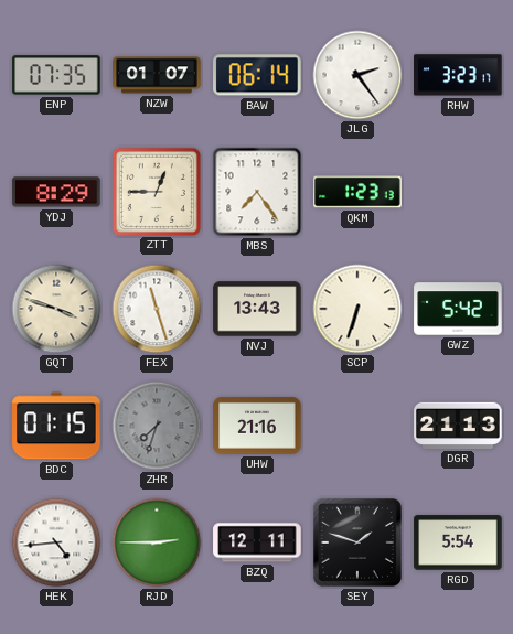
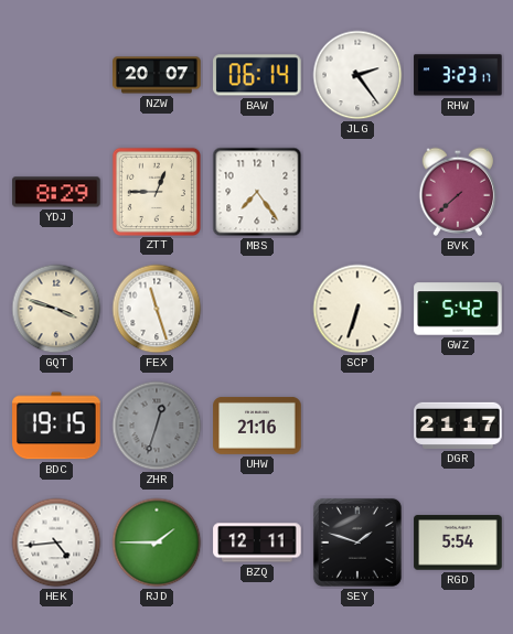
ENP: 07:35 -> none
NZW: 01:07 -> 20:07
QKM: 1:23 -> none
BVK: none -> 7:38
NVJ: 13:43 -> none
BDC: 01:15 -> 19:15
ZHR: 7:33 -> 12:33
DGR: 21:13 -> 21:17
RJD: 2:45 -> 1:45
